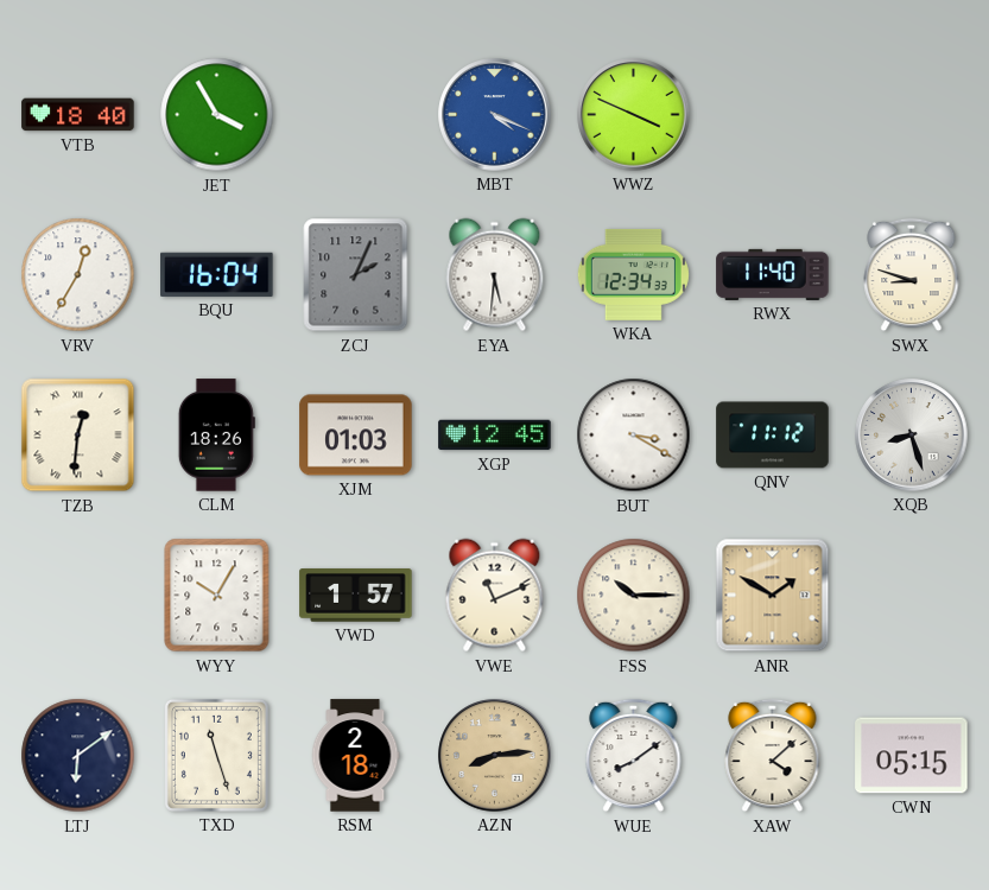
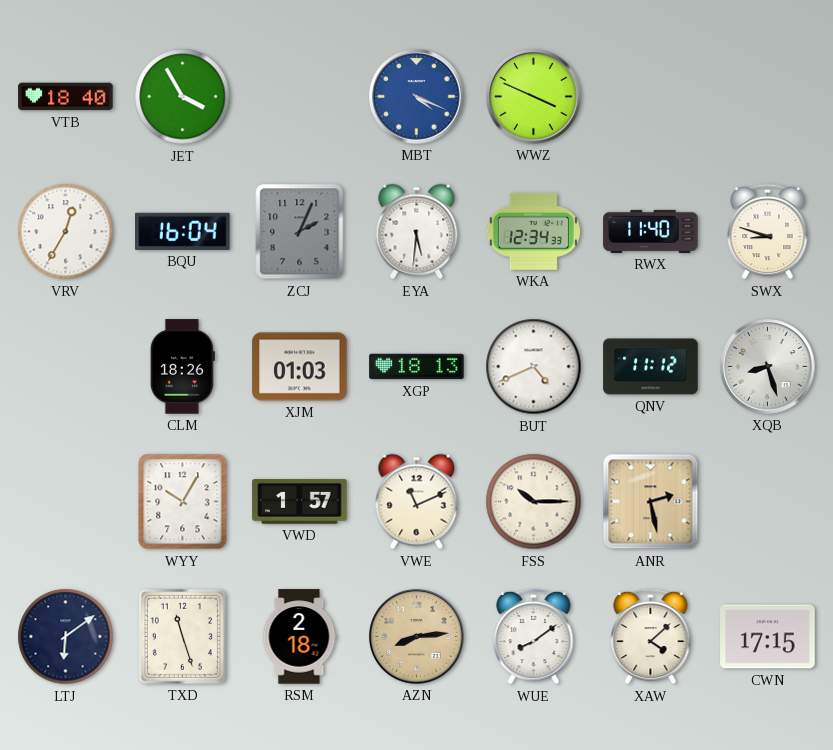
TZB: 12:31 -> none
XGP: 12:45 -> 18:13
BUT: 3:20 -> 4:41
ANR: 1:50 -> 2:28
CWN: 05:15 -> 17:15
